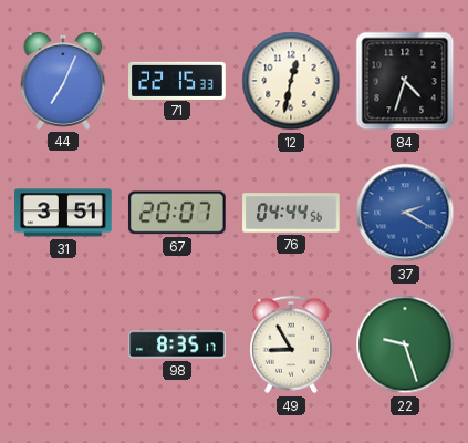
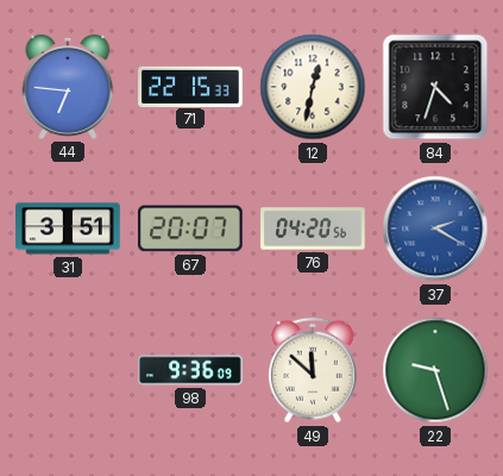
44: 7:04 -> 6:46
76: 04:44 -> 04:20
98: 8:35 -> 9:36
49: 8:55 -> 11:52
